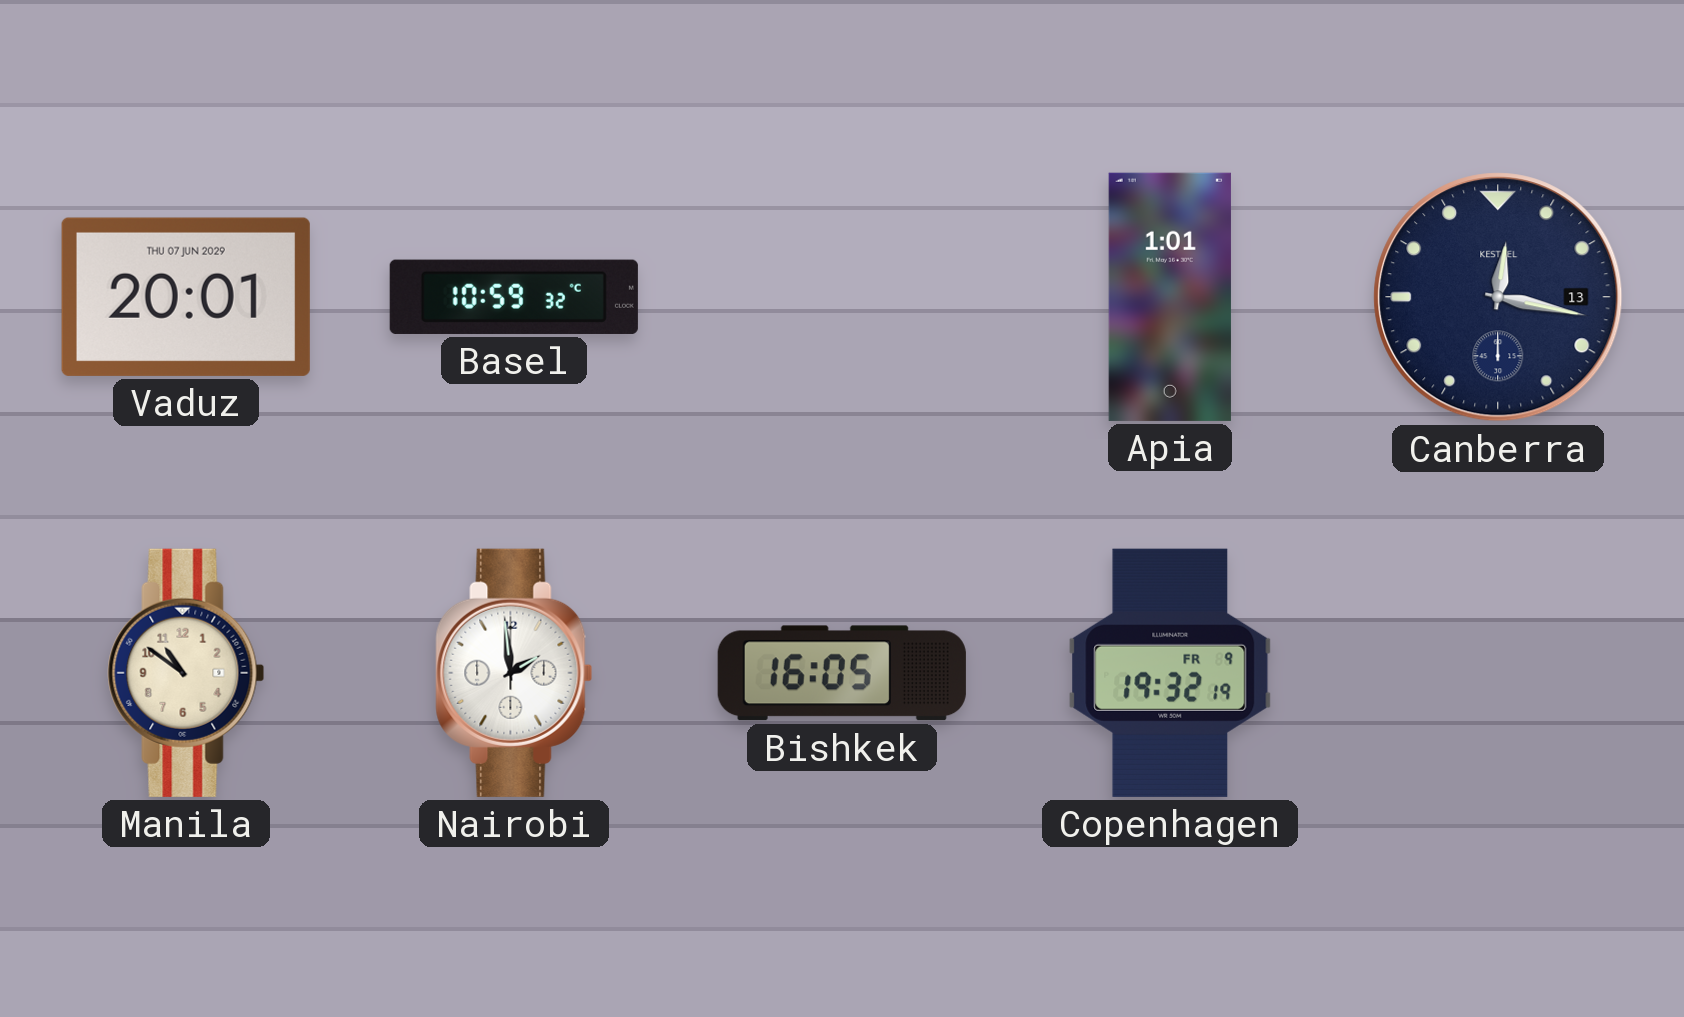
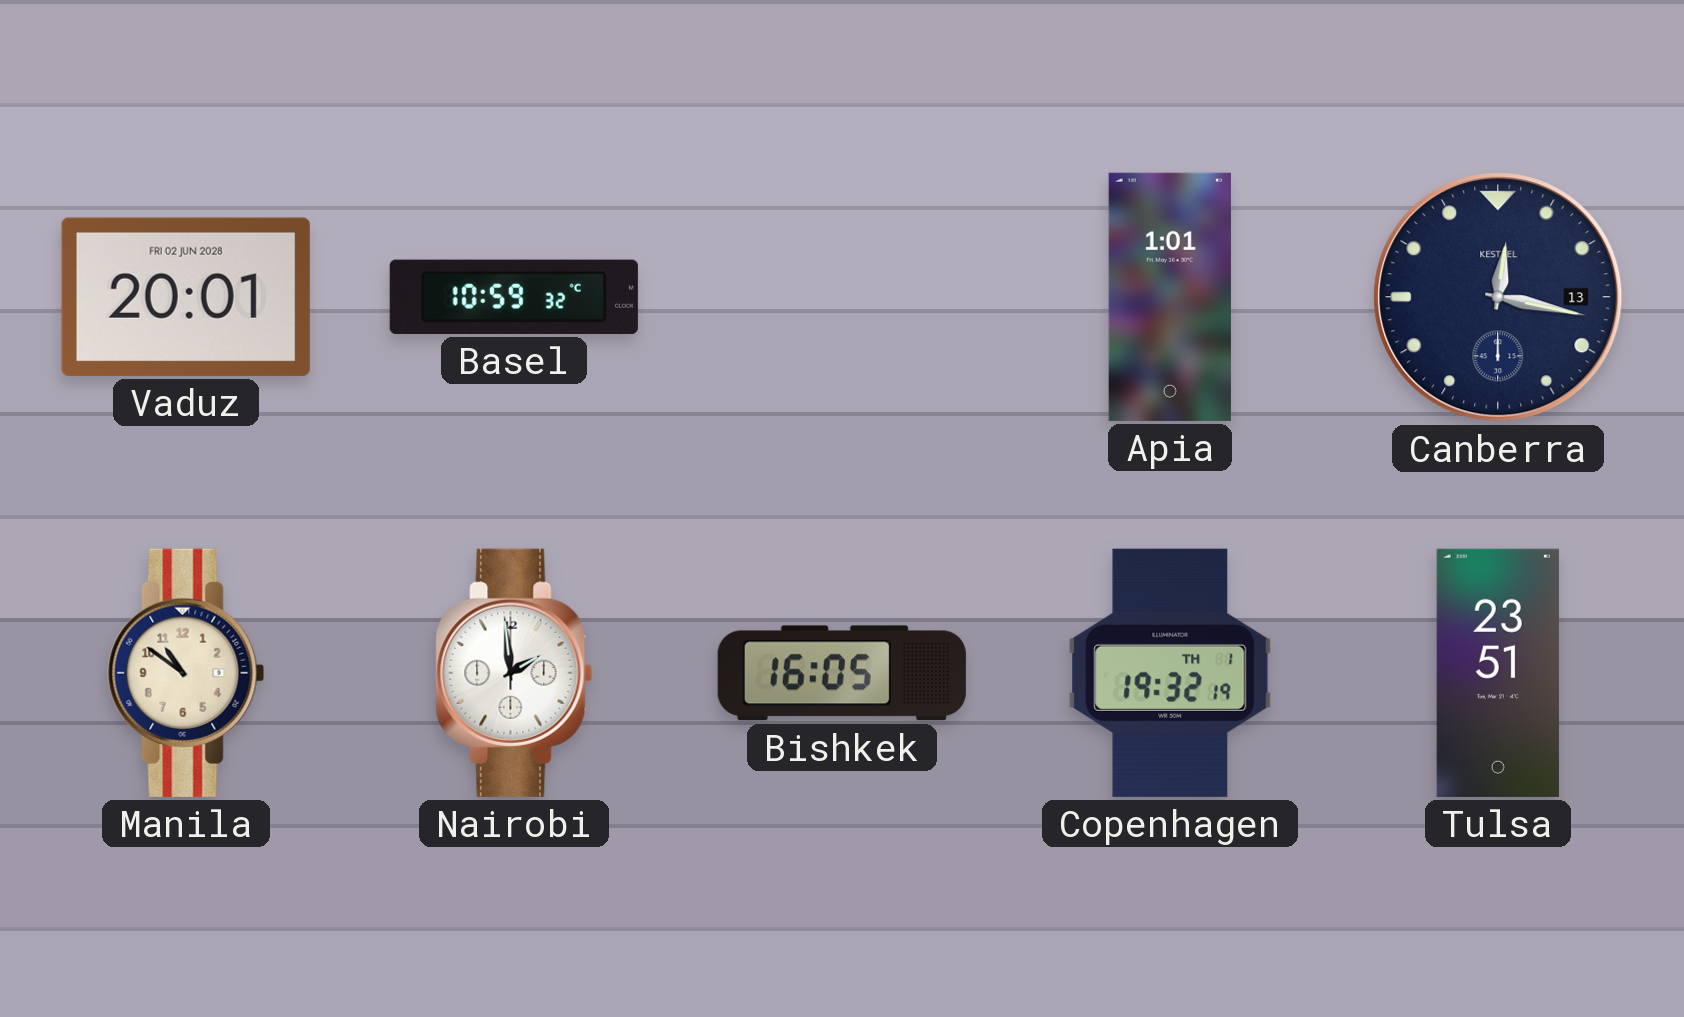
Vaduz date: THU 07 JUN 2029 -> FRI 02 JUN 2028
Copenhagen date: FR 9 -> TH 1
Tulsa: none -> 23:51
